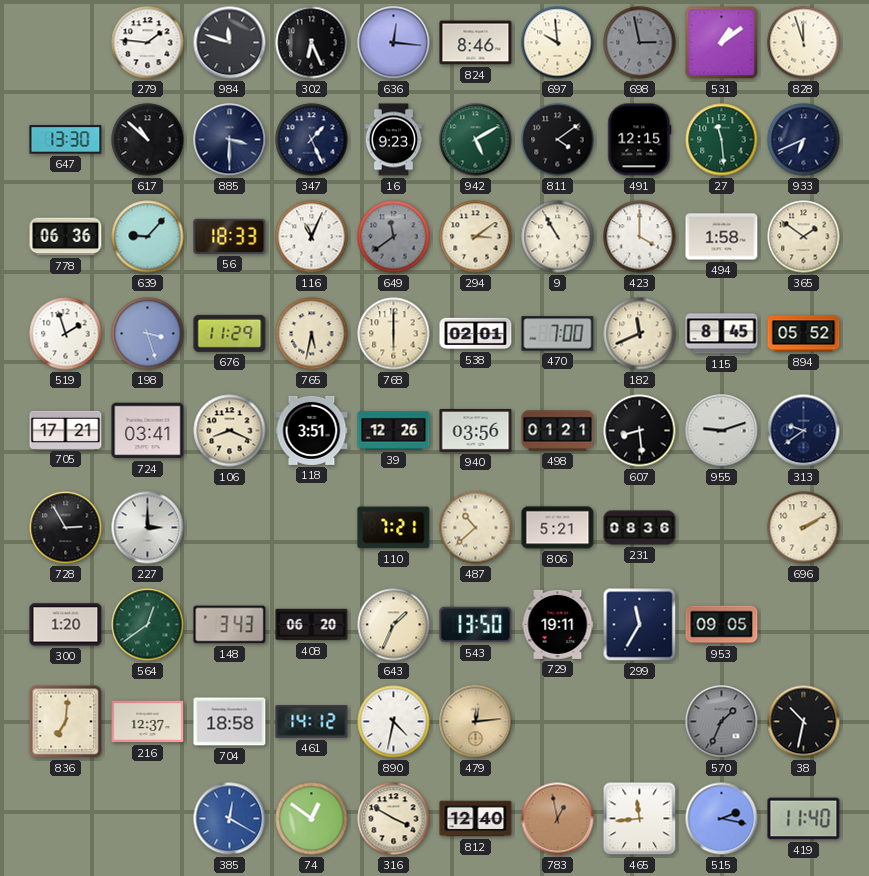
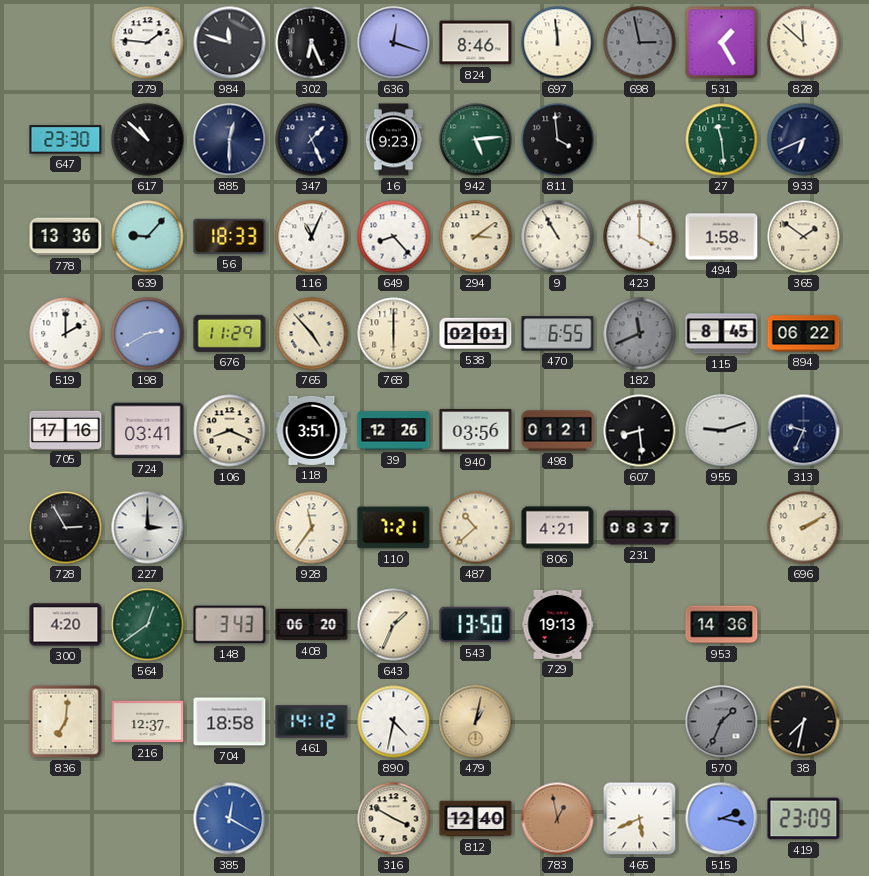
636: 12:16 -> 12:18
697: 9:59 -> 11:59
531: 1:09 -> 1:25
828: 11:57 -> 11:52
647: 13:30 -> 23:30
885: 3:30 -> 12:30
942: 5:10 -> 5:14
811: 4:09 -> 3:59
491: 12:15 -> none
778: 06:36 -> 13:36
649: 11:39 -> 8:23
649 dial: grey -> white
519: 1:57 -> 2:00
198: 3:27 -> 2:40
765: 5:32 -> 4:53
470: 7:00 -> 6:55
182 dial: cream -> grey
894: 05:52 -> 06:22
705: 17:21 -> 17:16
313: 9:39 -> 9:34
928: none -> 11:36
806: 5:21 -> 4:21
231: 08:36 -> 08:37
300: 1:20 -> 4:20
729: 19:11 -> 19:13
299: 11:35 -> none
953: 09:05 -> 14:36
479: 12:14 -> 1:02
38: 10:32 -> 7:32
74: 12:51 -> none
465: 11:44 -> 5:41
419: 11:40 -> 23:09
